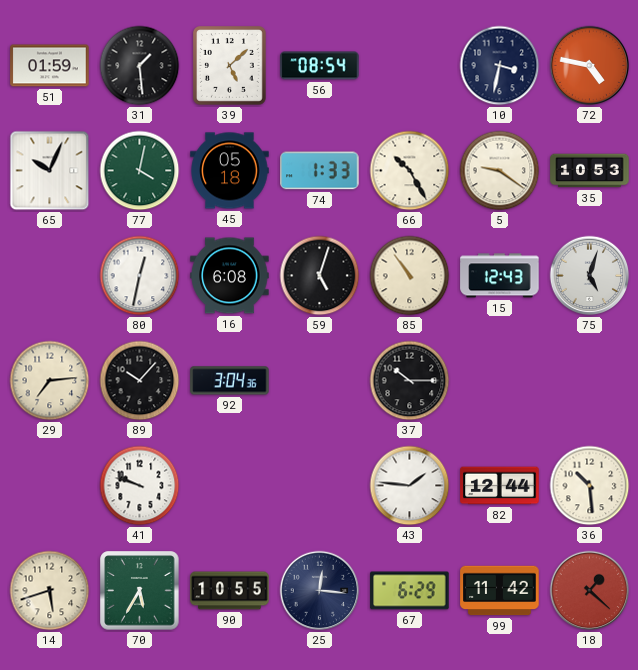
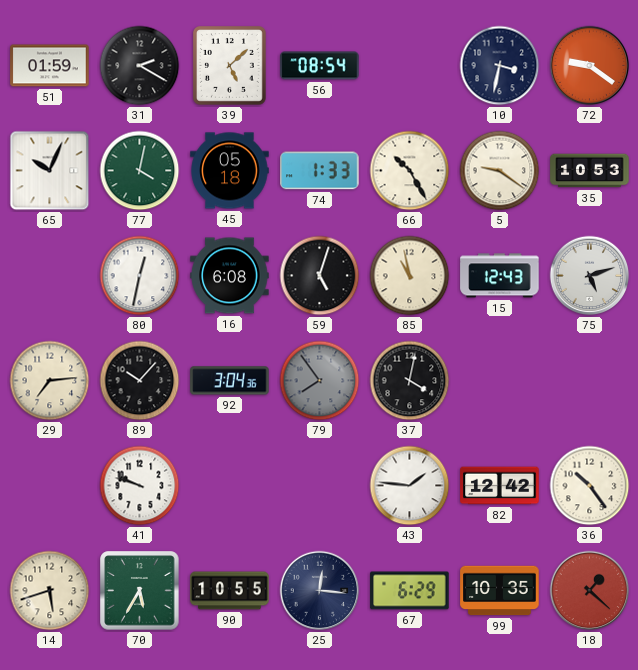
31: 1:29 -> 2:20
72: 4:47 -> 9:21
85: 10:54 -> 10:58
75: 5:03 -> 5:12
79: none -> 7:54
37: 10:15 -> 4:02
82: 12:44 -> 12:42
36: 10:29 -> 10:24
99: 11:42 -> 10:35
